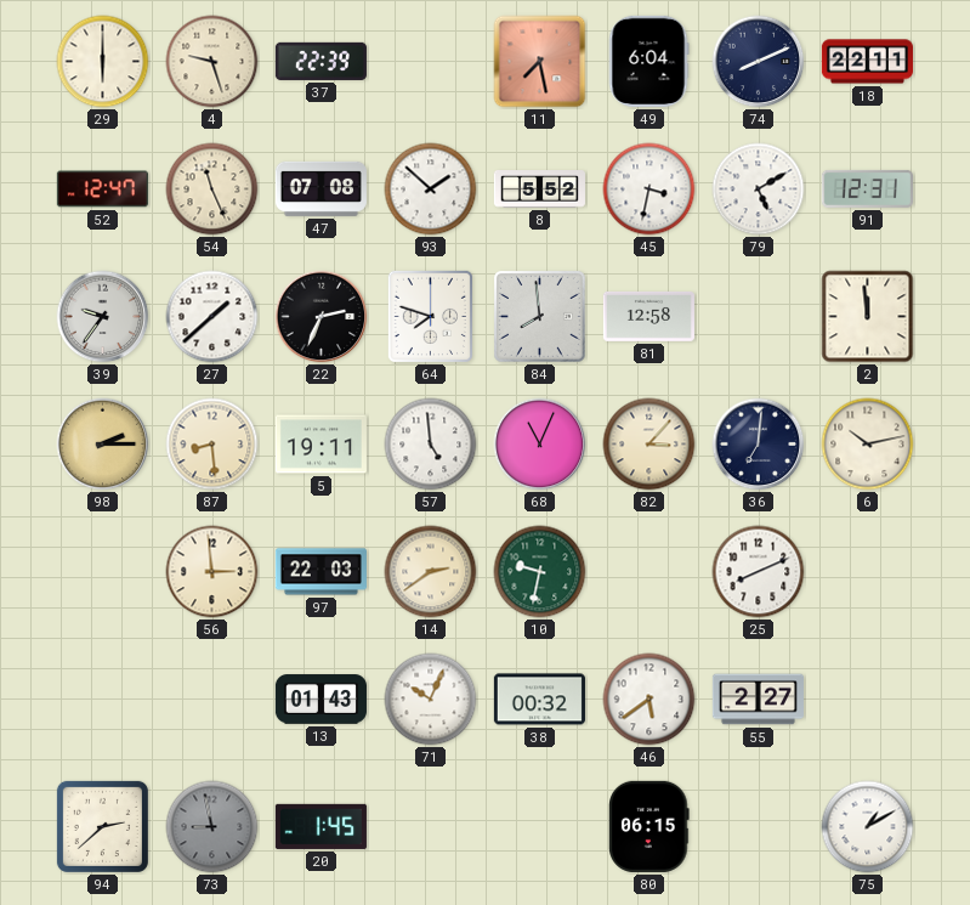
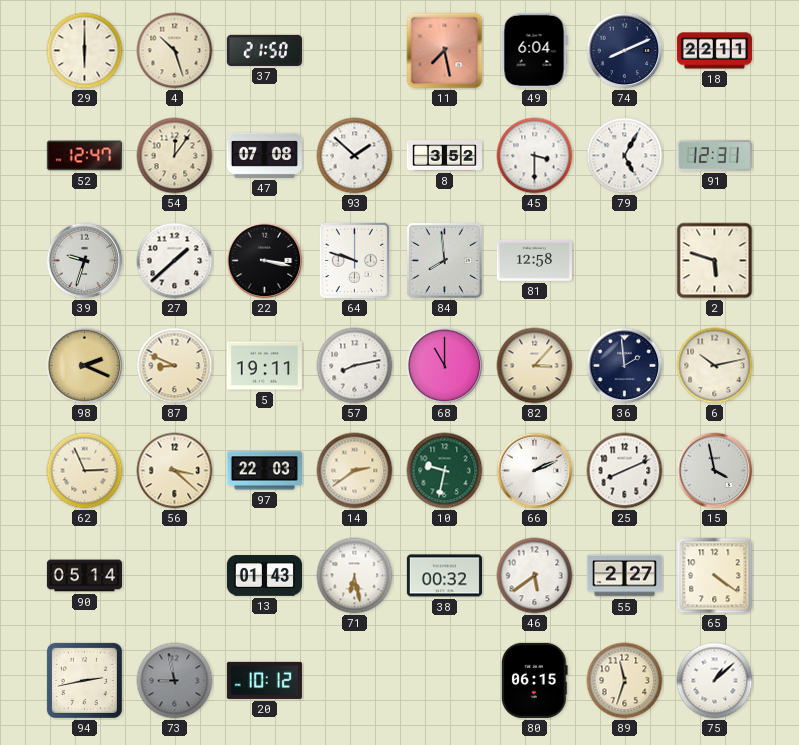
4: 9:27 -> 10:27
37: 22:39 -> 21:50
54: 11:26 -> 12:06
8: 5:52 -> 3:52
45: 3:32 -> 3:30
79: 5:10 -> 5:05
39: 9:36 -> 9:33
22: 2:34 -> 3:17
64: 7:48 -> 9:48
2: 11:59 -> 5:48
98: 2:15 -> 2:19
87: 8:29 -> 8:49
57: 4:59 -> 8:13
68: 11:04 -> 11:00
36: 7:01 -> 1:59
62: none -> 2:56
56: 2:59 -> 3:22
66: none -> 2:11
15: none -> 3:58
90: none -> 05:14
71: 10:04 -> 6:28
65: none -> 4:21
94: 2:38 -> 2:43
20: 1:45 -> 10:12
89: none -> 11:33
75: 1:10 -> 1:08
